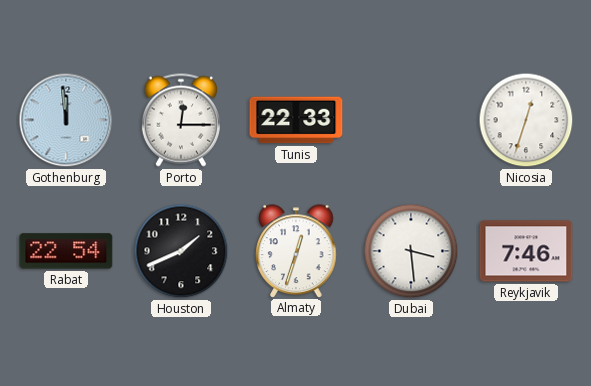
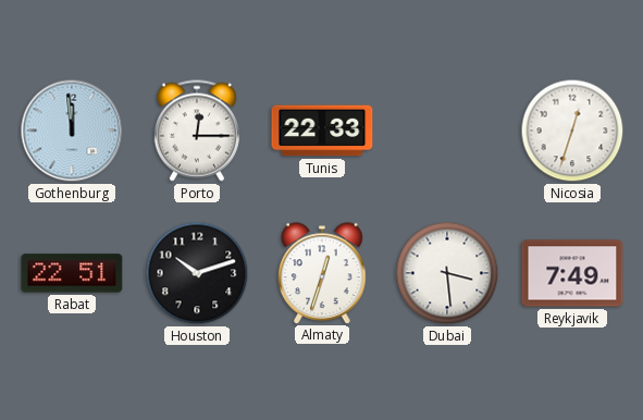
Rabat: 22:54 -> 22:51
Houston: 1:41 -> 10:12
Reykjavik: 7:46 -> 7:49
